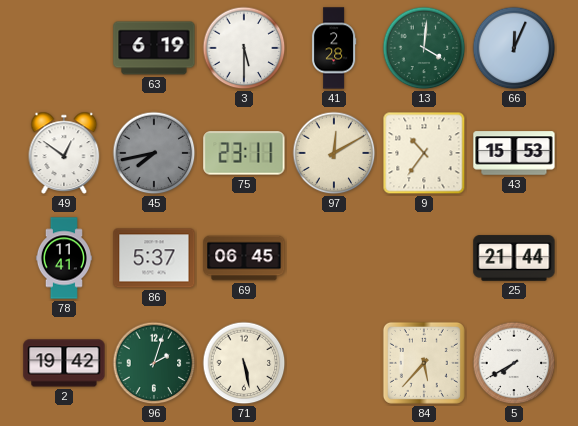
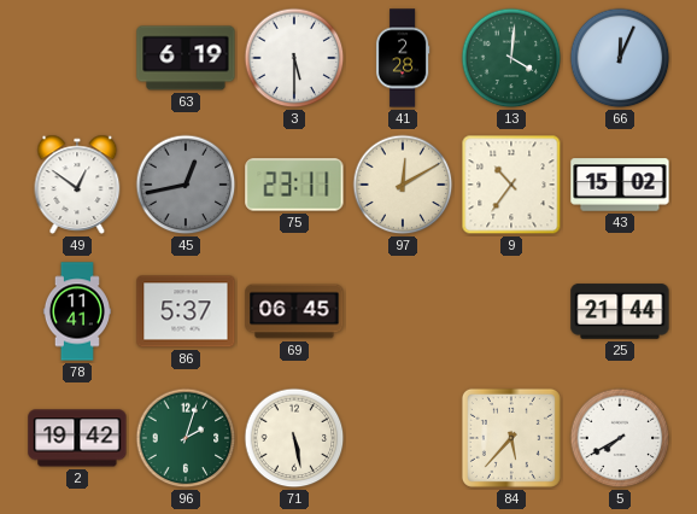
45: 7:43 -> 12:43
43: 15:53 -> 15:02
